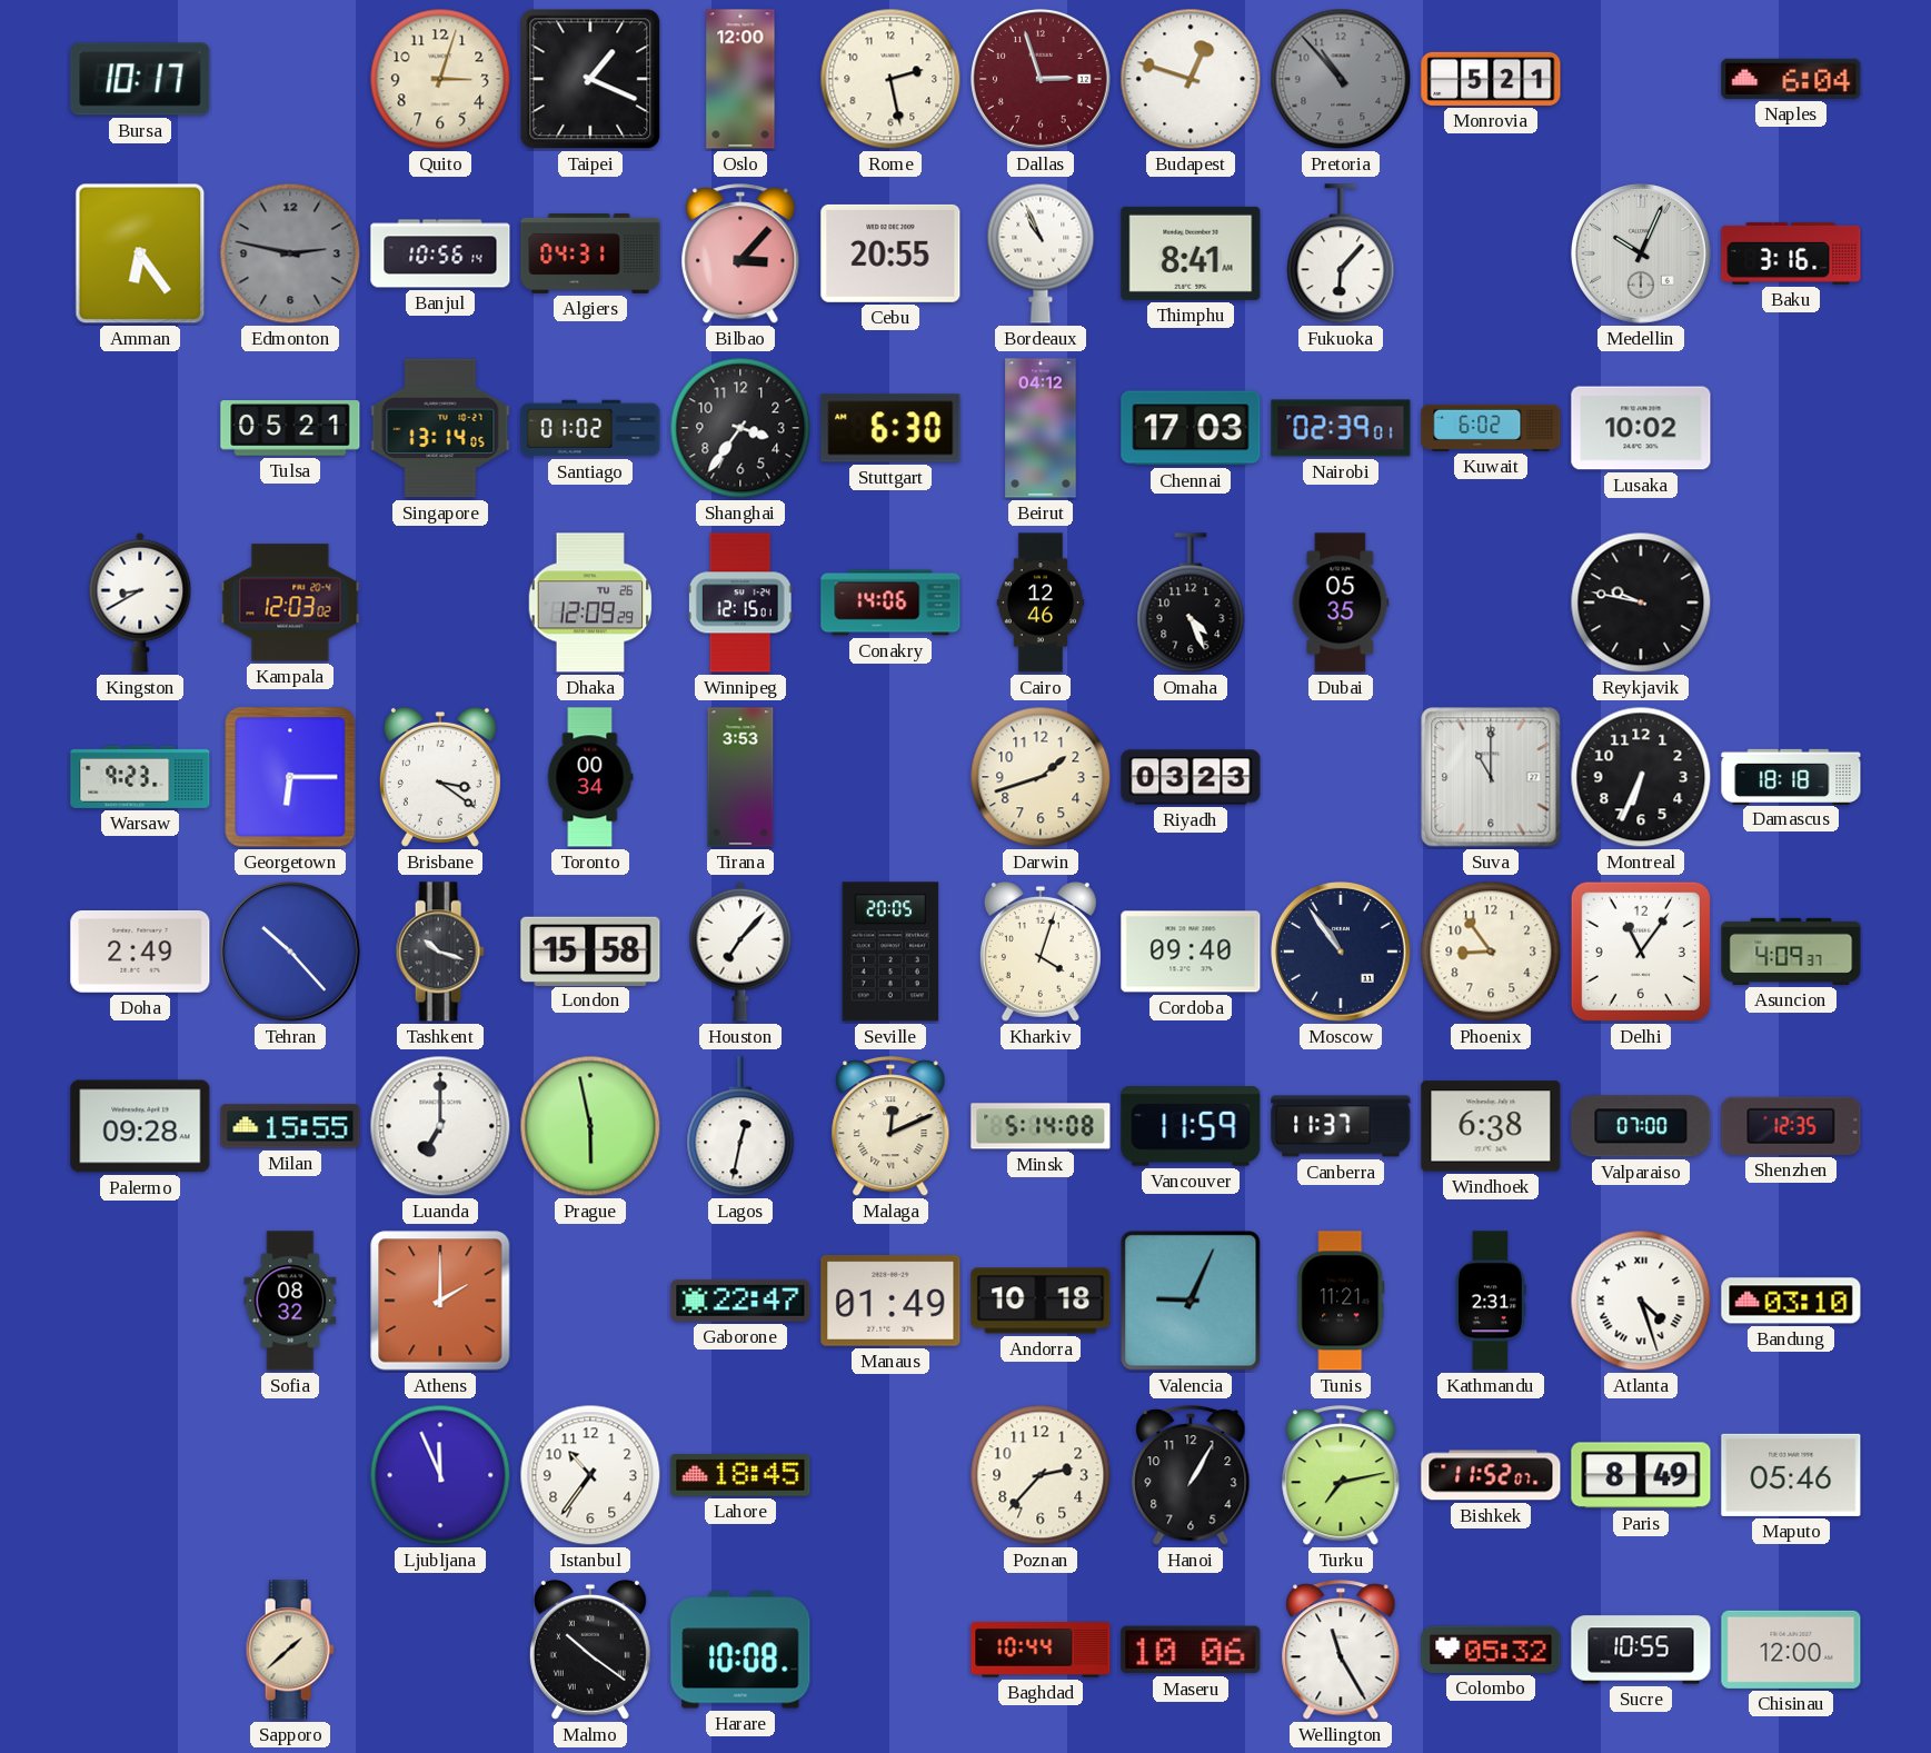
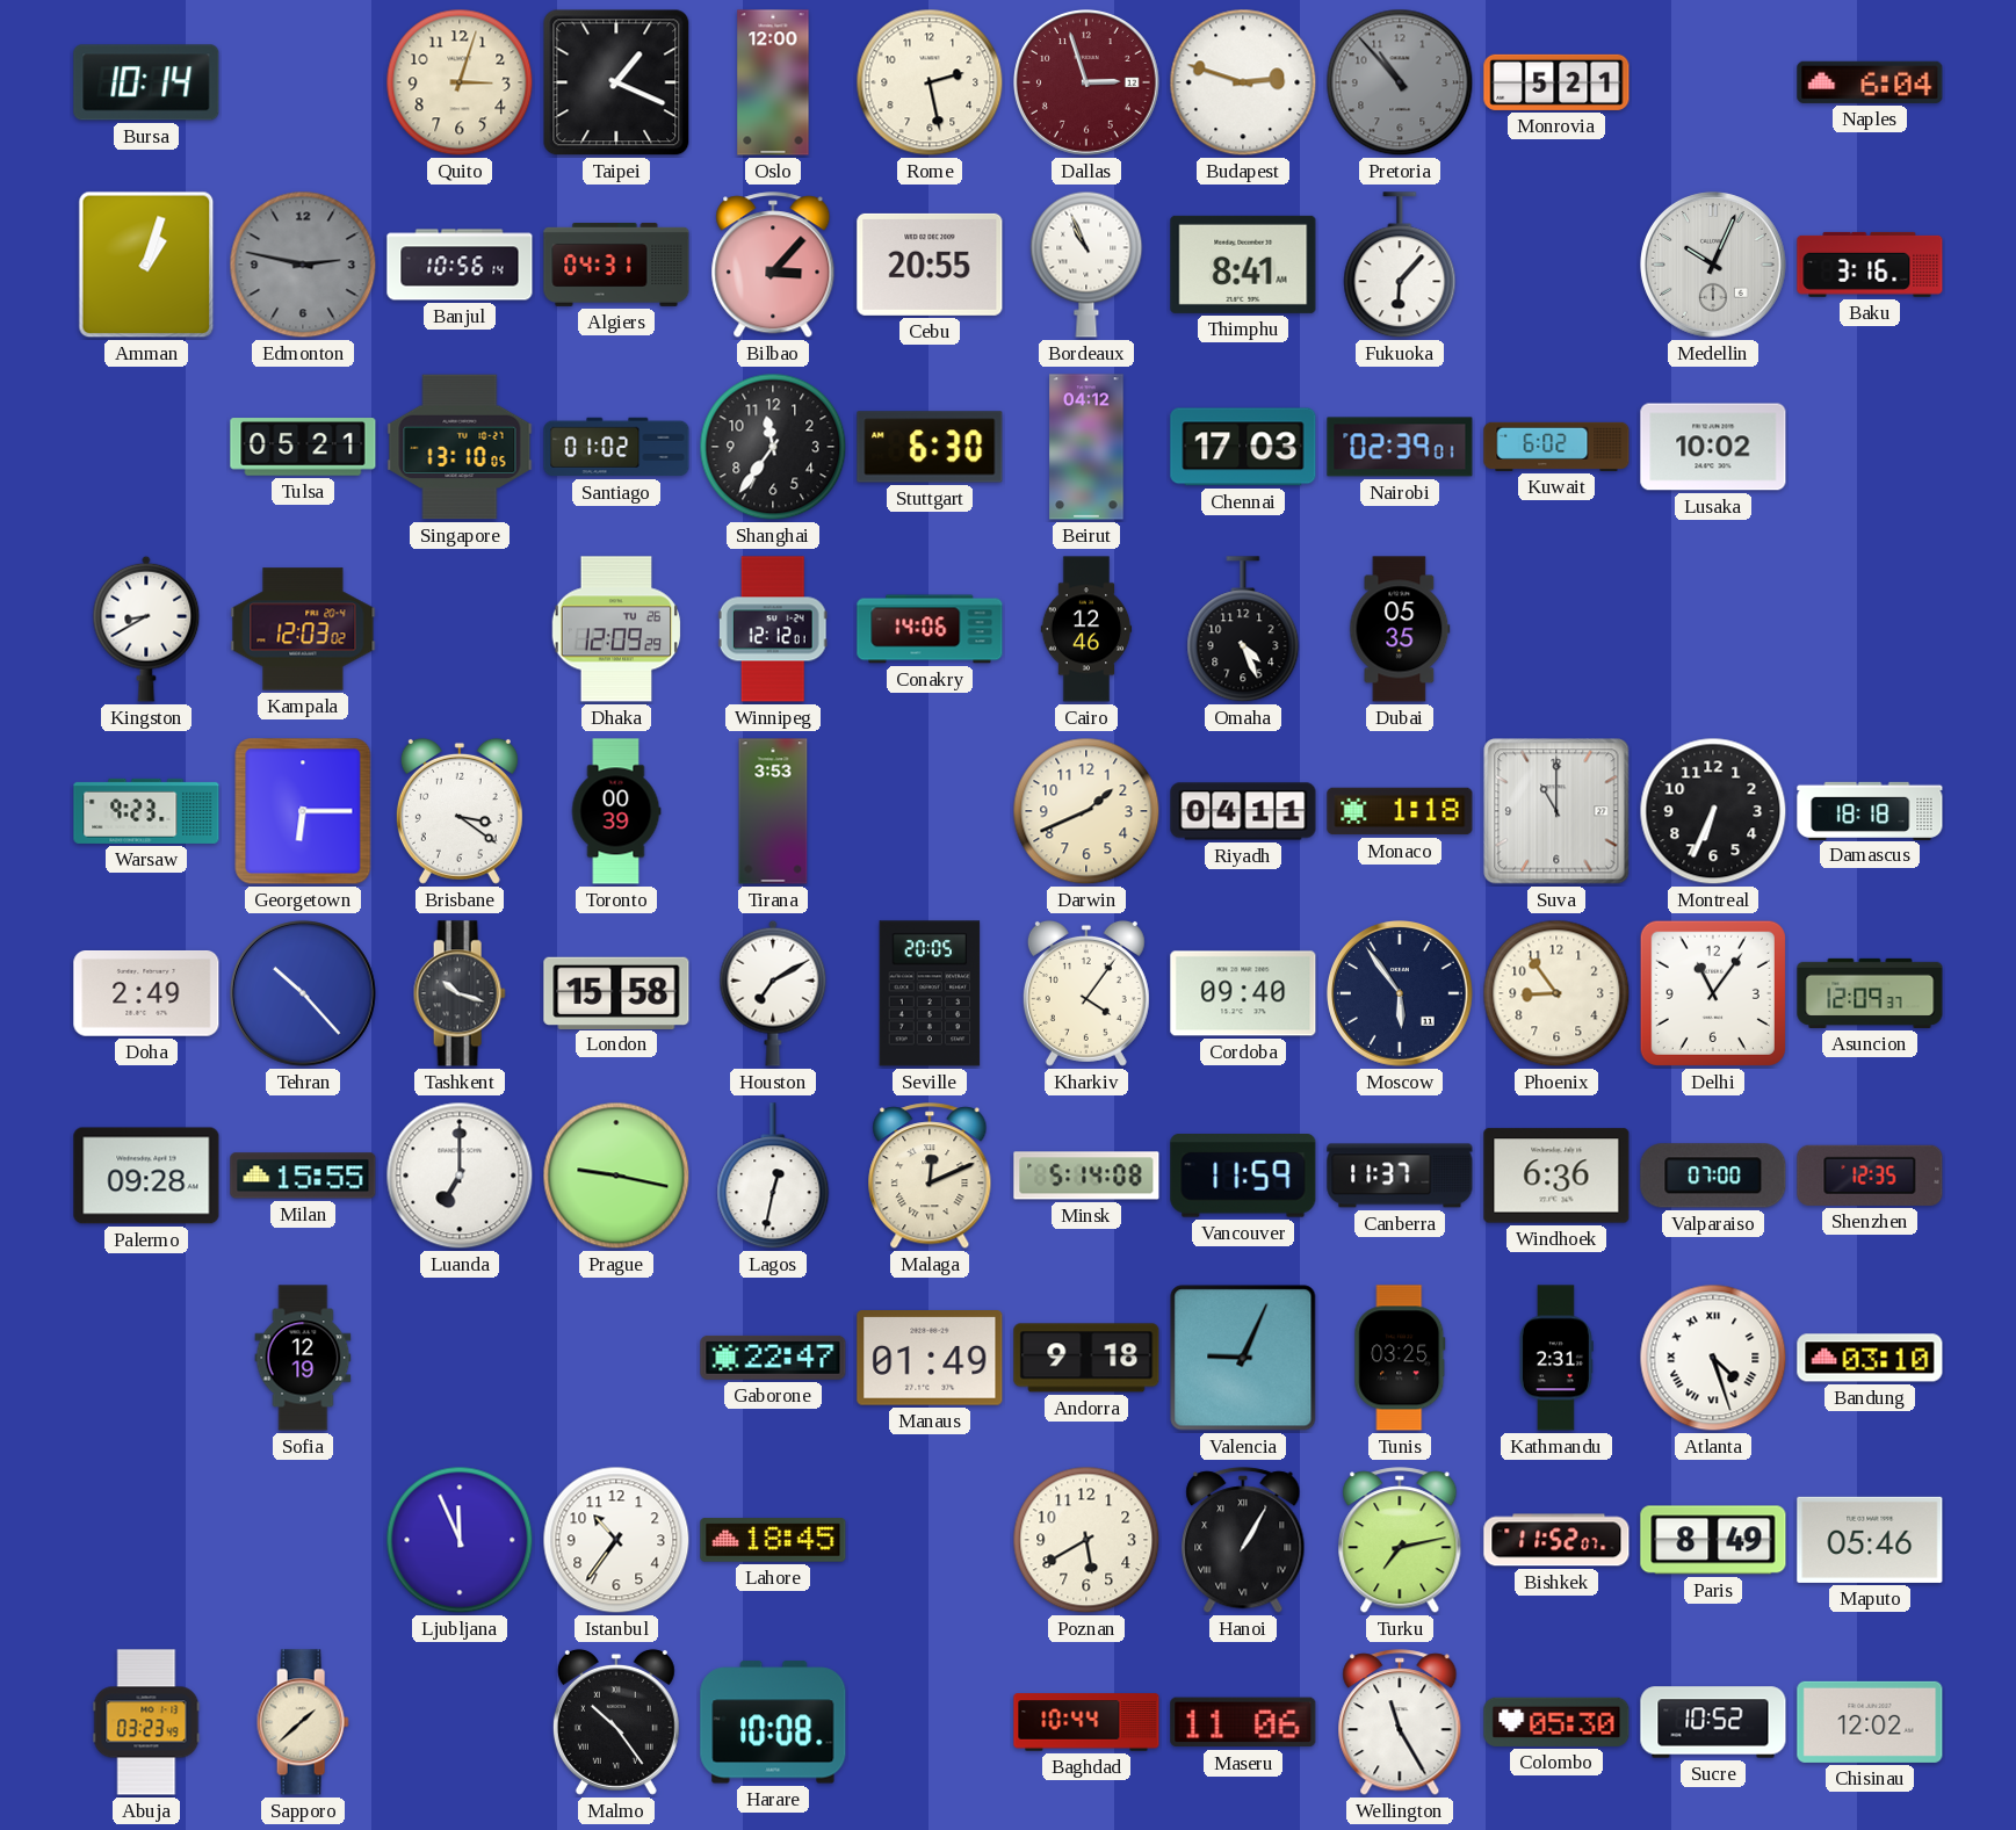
Bursa: 10:17 -> 10:14
Budapest: 12:48 -> 2:48
Amman: 6:24 -> 1:03
Singapore: 13:14 -> 13:10
Shanghai: 3:36 -> 11:36
Winnipeg: 12:15 -> 12:12
Reykjavik: 9:47 -> none
Toronto: 00:34 -> 00:39
Darwin: 1:42 -> 1:41
Riyadh: 03:23 -> 04:11
Monaco: none -> 1:18
Houston: 7:07 -> 7:10
Kharkiv: 4:03 -> 4:06
Moscow: 10:54 -> 5:54
Asuncion: 4:09 -> 12:09
Prague: 5:58 -> 9:17
Windhoek: 6:38 -> 6:36
Sofia: 08:32 -> 12:19
Athens: 2:00 -> none
Andorra: 10:18 -> 9:18
Tunis: 11:21 -> 03:25
Poznan: 2:37 -> 5:40
Hanoi numerals: Arabic -> Roman
Abuja: none -> 03:23
Malmo: 10:21 -> 10:24
Maseru: 10:06 -> 11:06
Colombo: 05:32 -> 05:30
Sucre: 10:55 -> 10:52
Chisinau: 12:00 -> 12:02
